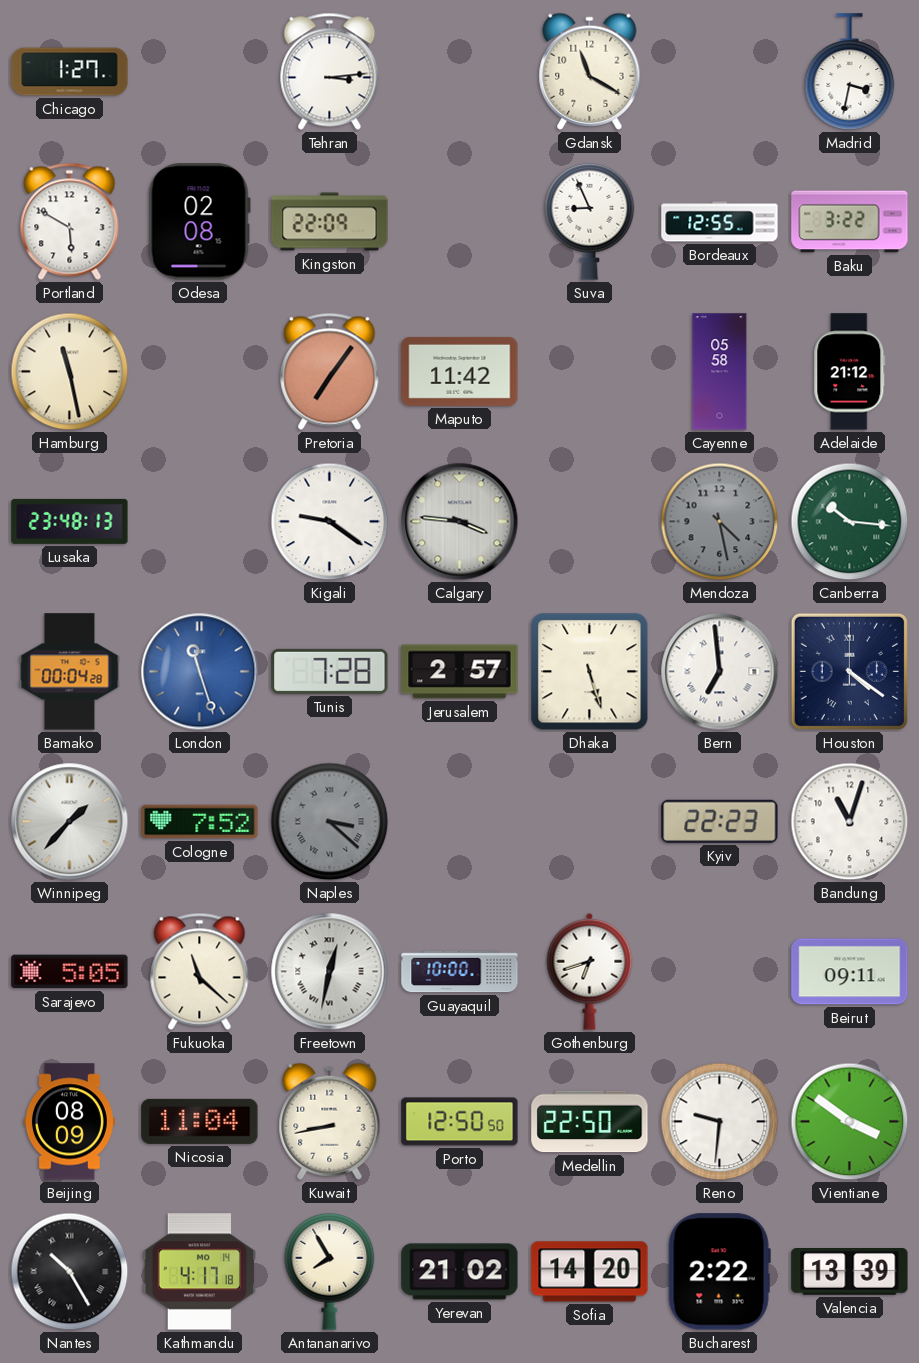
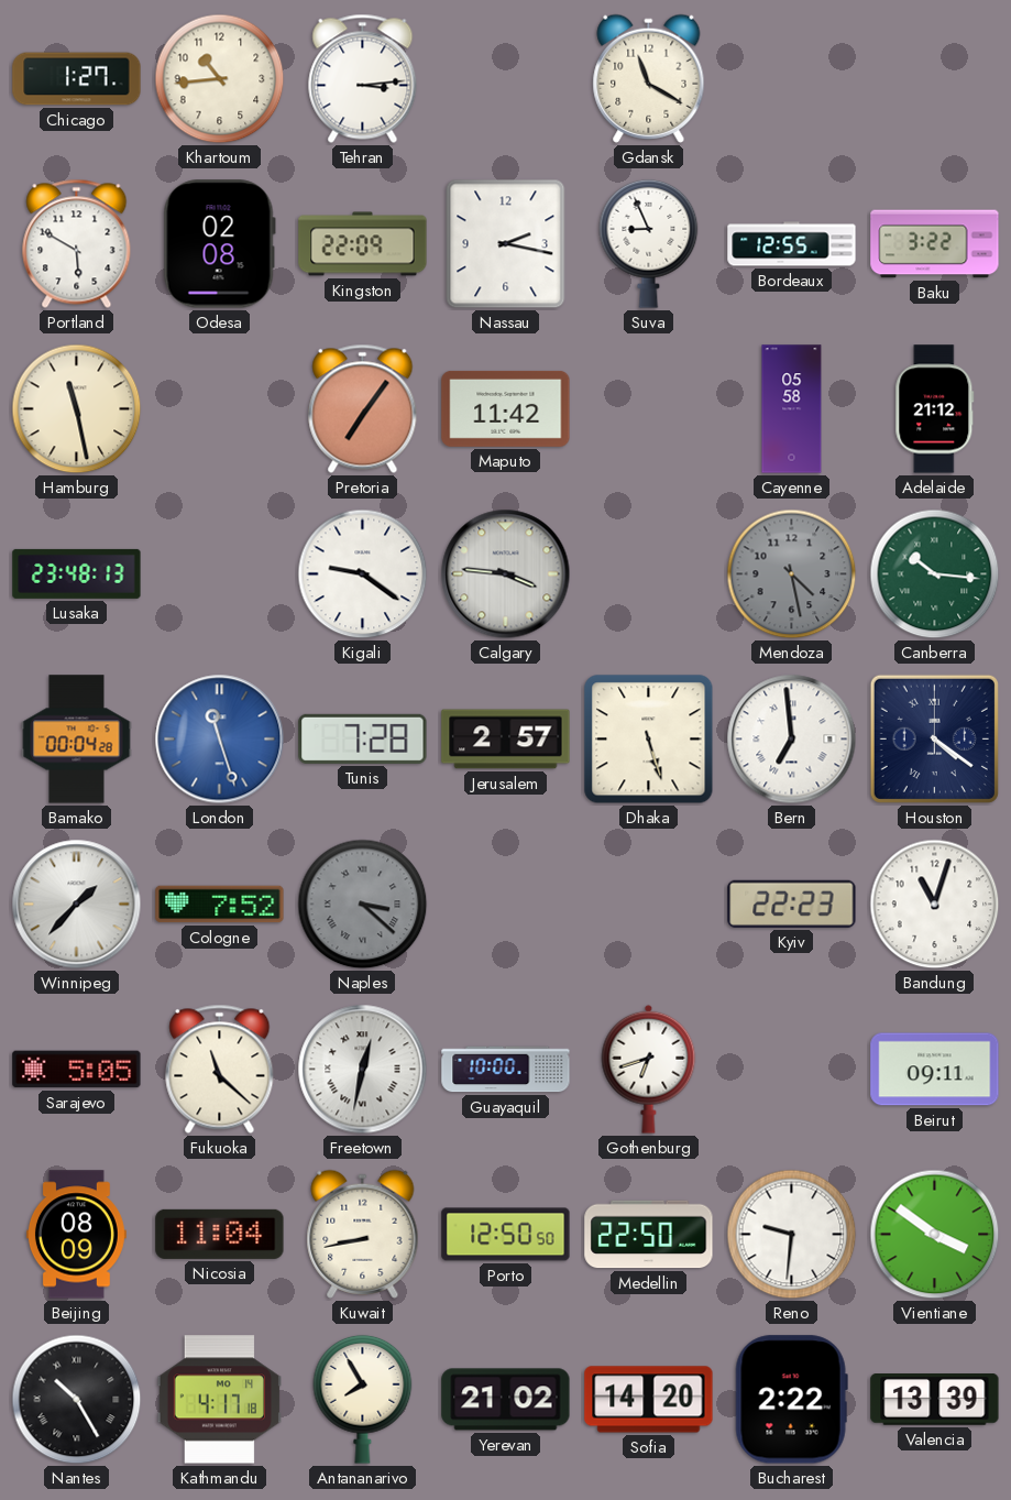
Khartoum: none -> 10:44
Madrid: 3:32 -> none
Nassau: none -> 2:17
